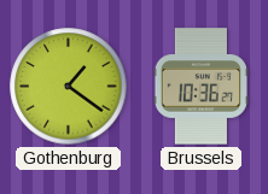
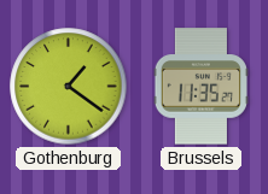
Brussels: 10:36 -> 11:35
